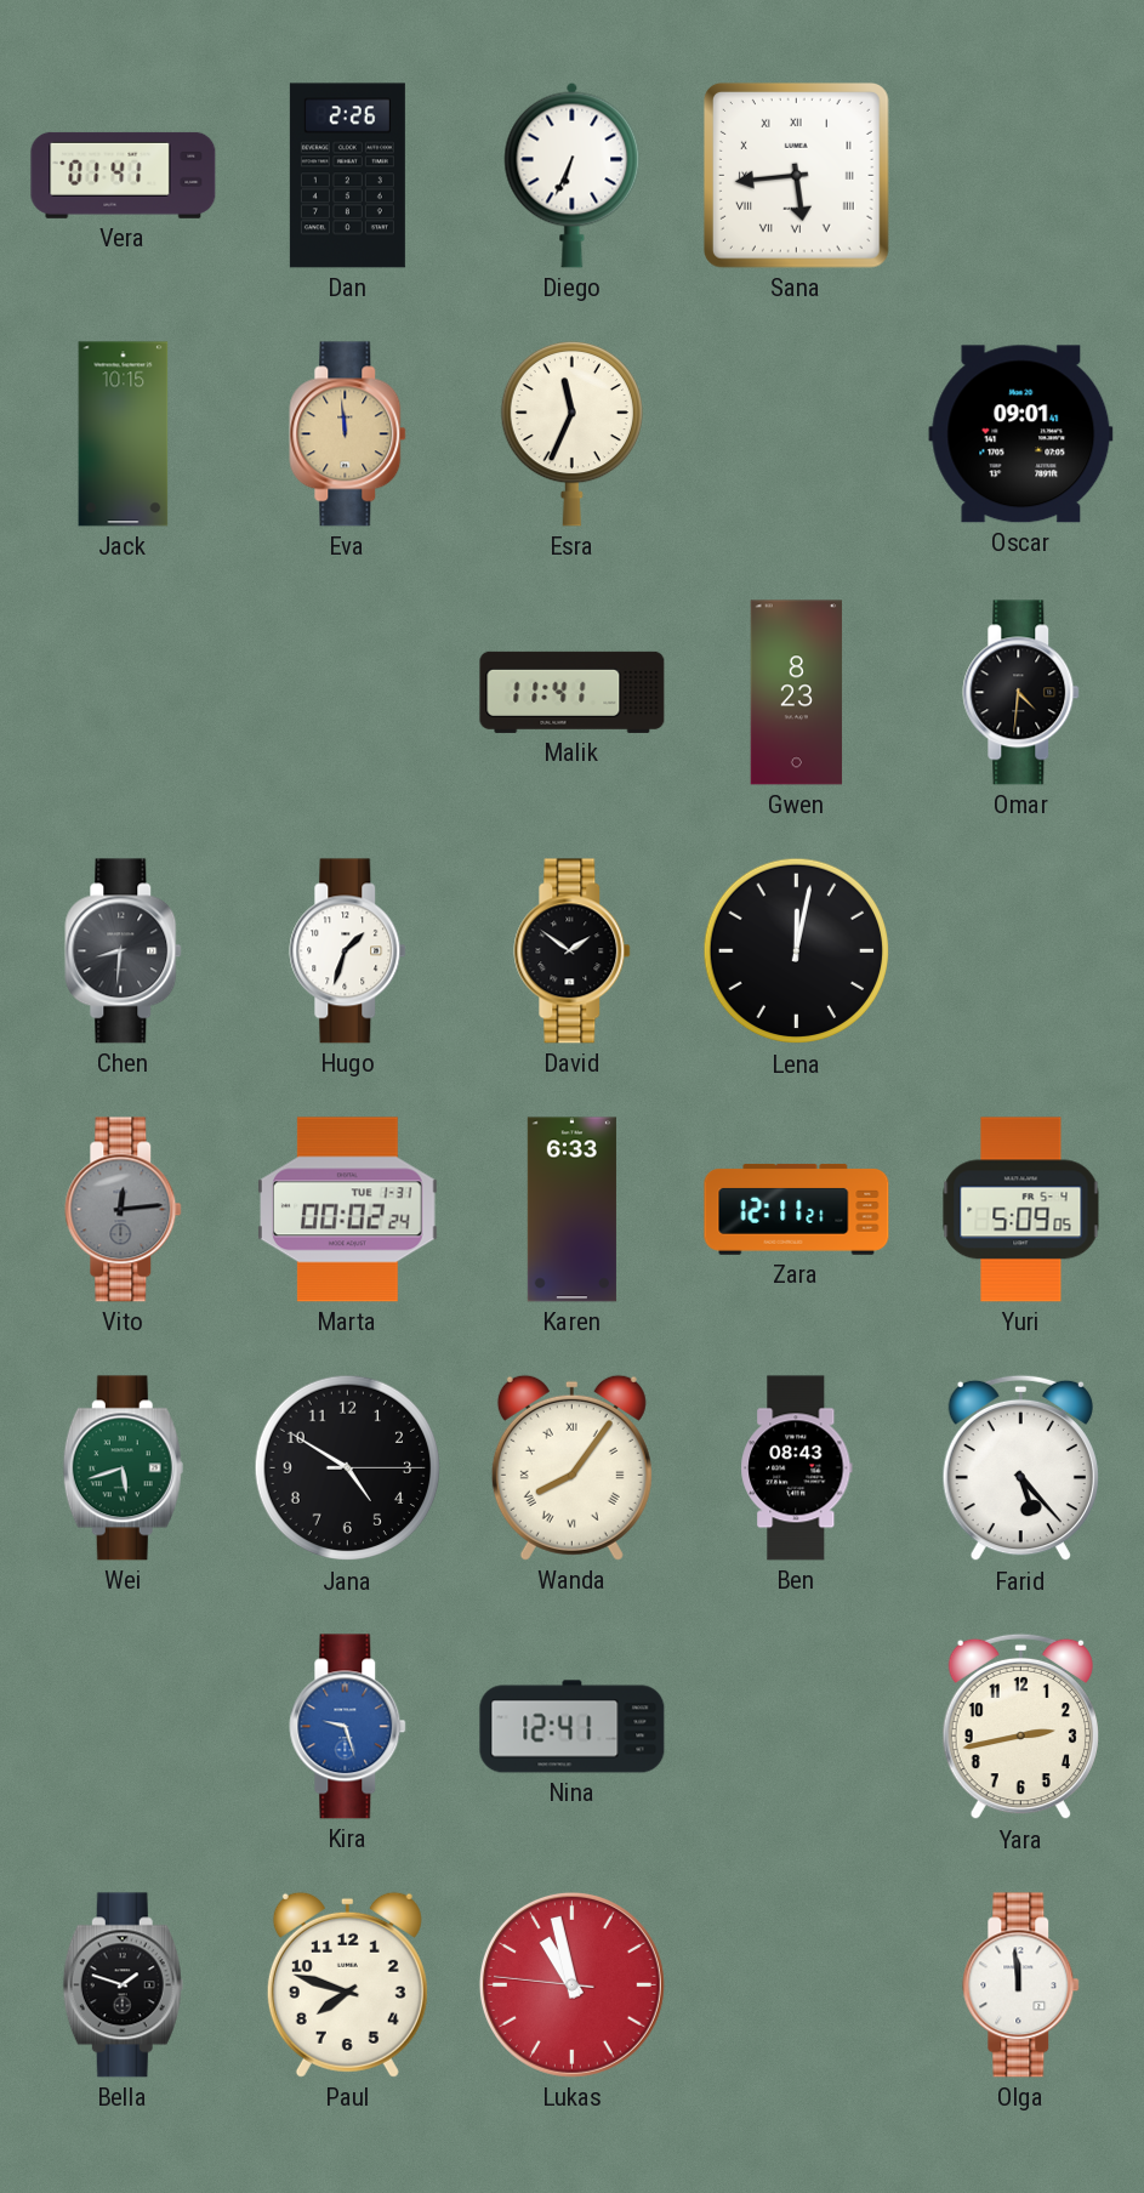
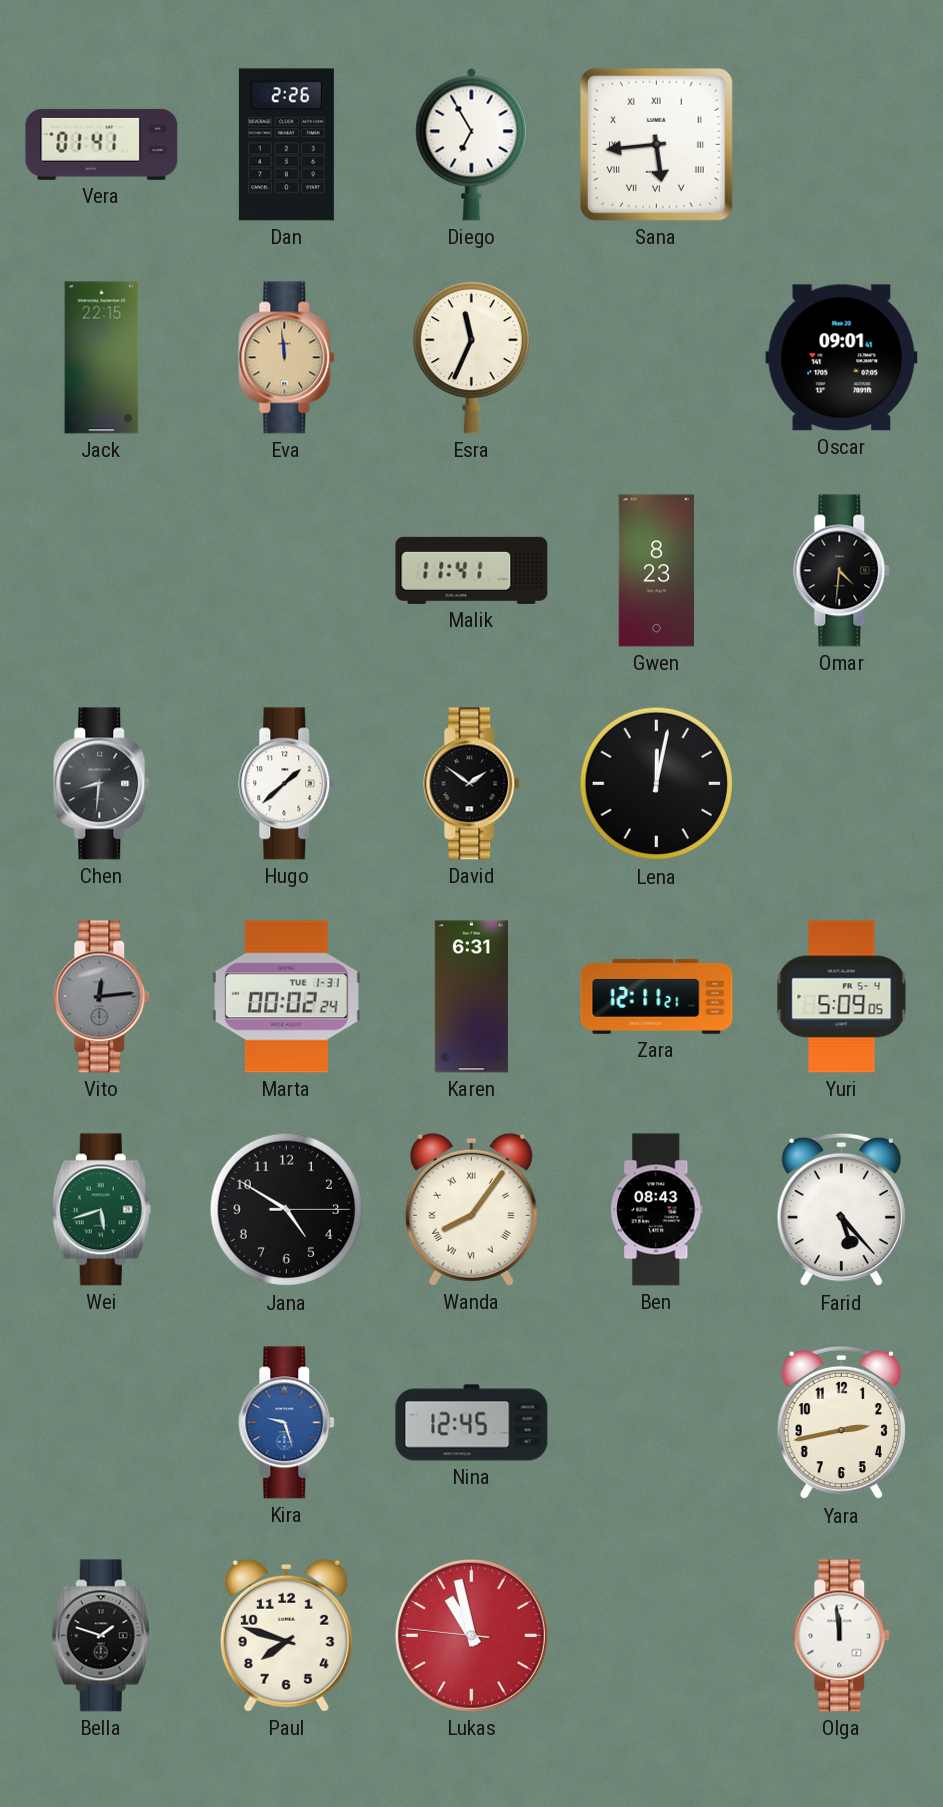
Diego: 6:34 -> 6:55
Jack: 10:15 -> 22:15
Hugo: 1:33 -> 1:38
Karen: 6:33 -> 6:31
Nina: 12:41 -> 12:45
